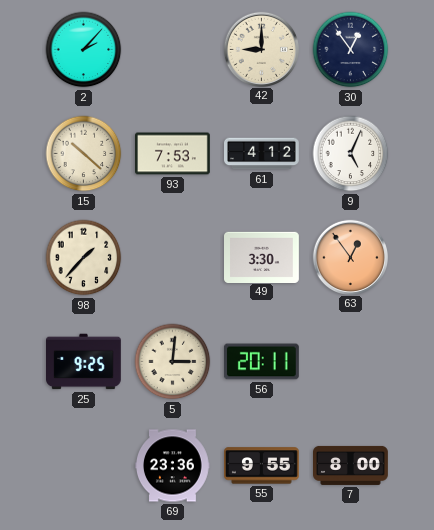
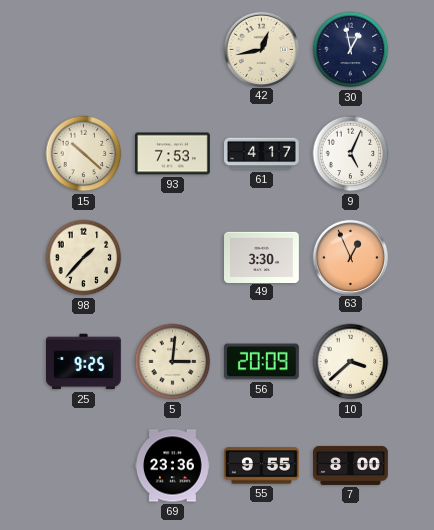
2: 2:07 -> none
42: 9:00 -> 12:43
30: 12:54 -> 12:58
61: 4:12 -> 4:17
63: 12:54 -> 12:56
56: 20:11 -> 20:09
10: none -> 3:38
